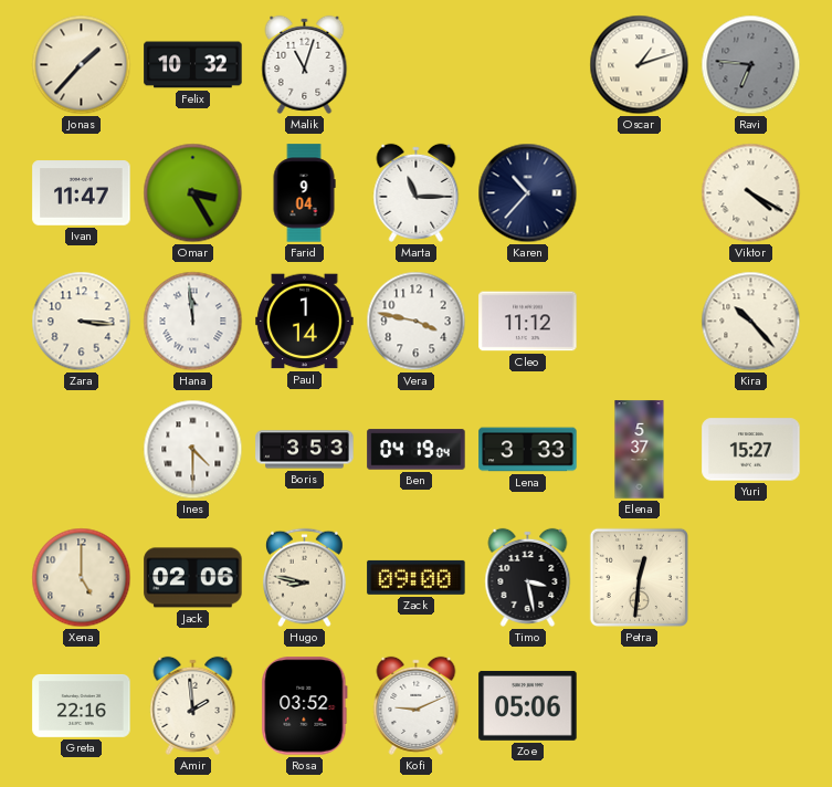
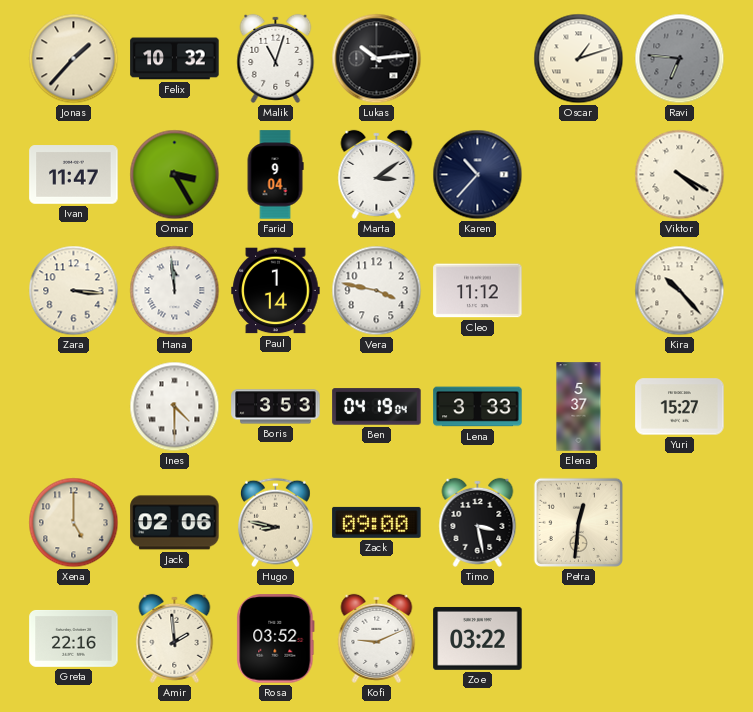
Lukas: none -> 10:14
Marta: 11:15 -> 3:09
Zoe: 05:06 -> 03:22
